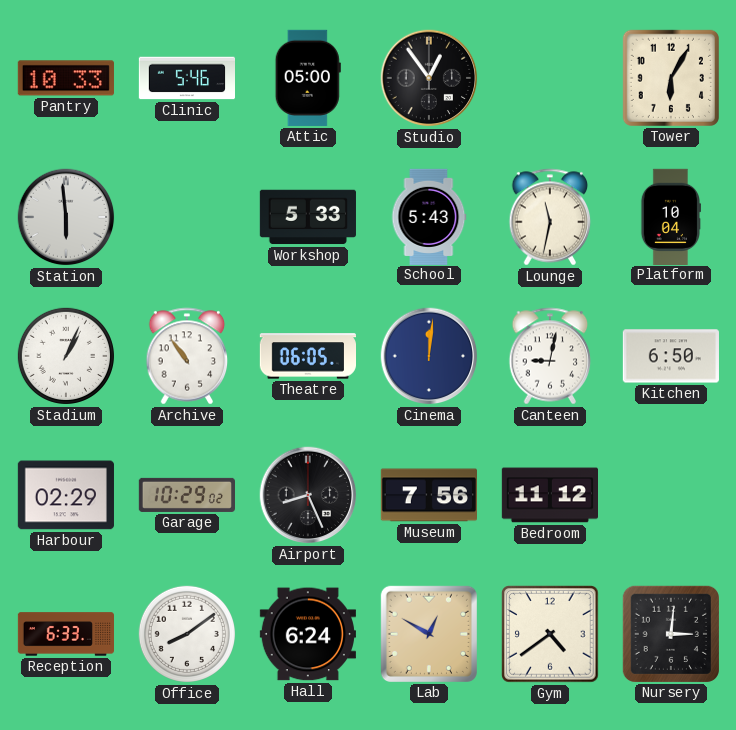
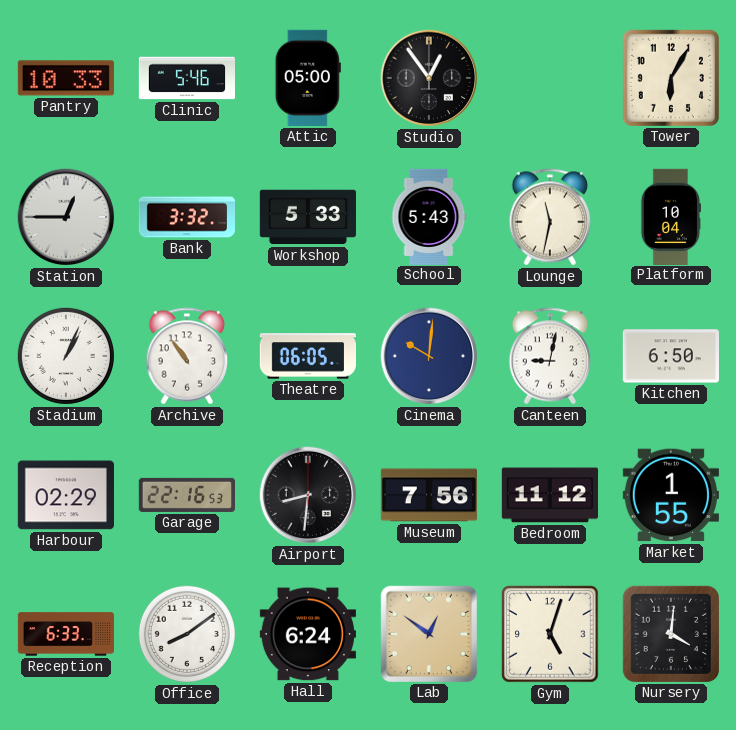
Station: 5:59 -> 12:45
Bank: none -> 3:32
Cinema: 12:01 -> 10:01
Garage: 10:29 -> 22:16
Airport: 8:26 -> 8:31
Market: none -> 1:55
Lab: 12:50 -> 12:51
Gym: 4:39 -> 5:03
Nursery: 3:01 -> 4:01
